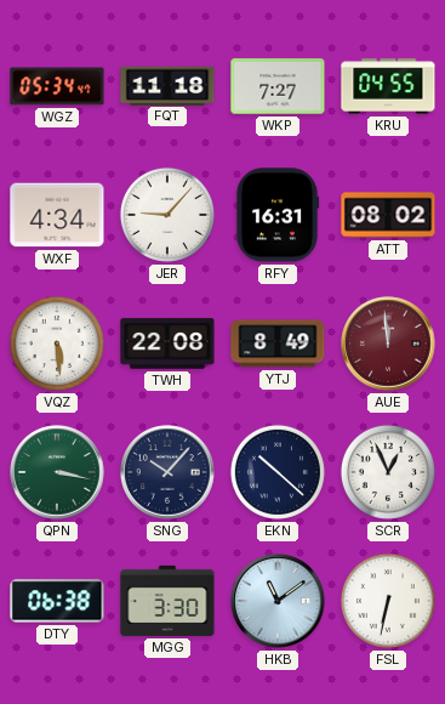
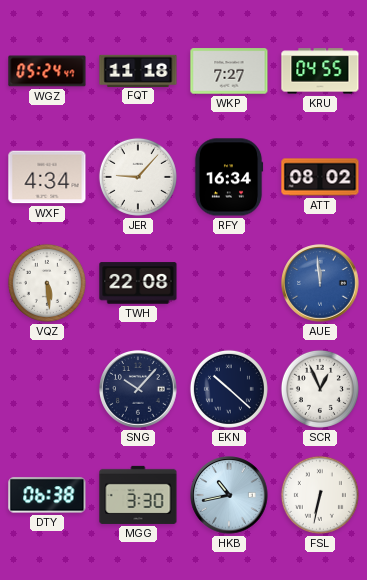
WGZ: 05:34 -> 05:24
RFY: 16:31 -> 16:34
YTJ: 8:49 -> none
AUE dial: burgundy -> blue
QPN: 3:17 -> none
HKB: 11:09 -> 10:43
